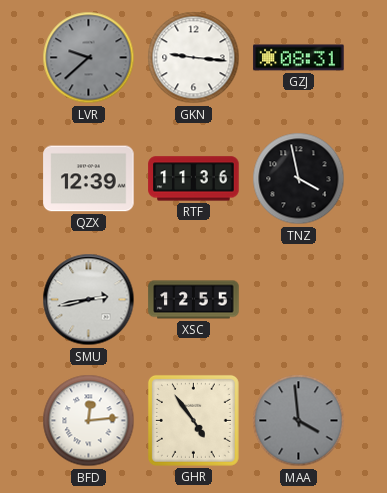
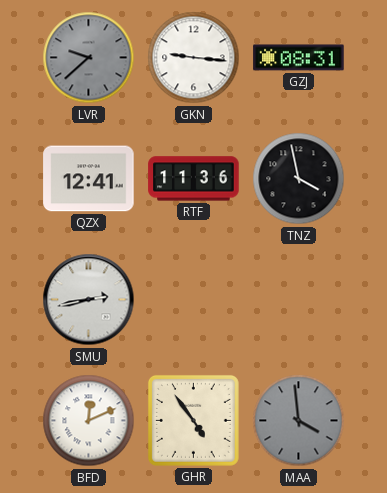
QZX: 12:39 -> 12:41
XSC: 12:55 -> none
BFD: 12:14 -> 12:11
